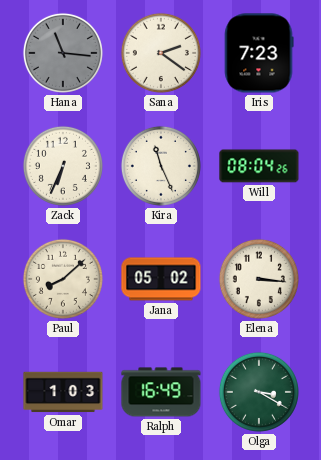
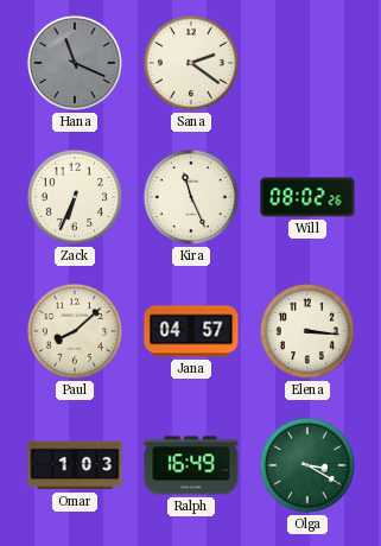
Hana: 11:16 -> 11:19
Iris: 7:23 -> none
Will: 08:04 -> 08:02
Jana: 05:02 -> 04:57
